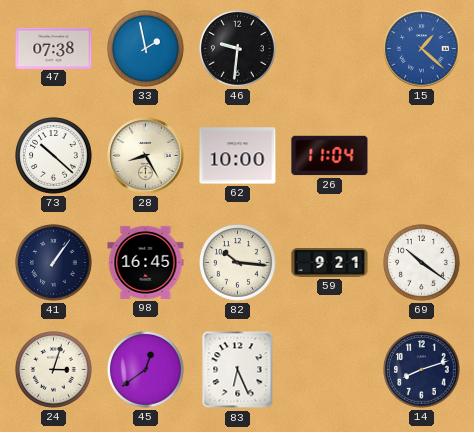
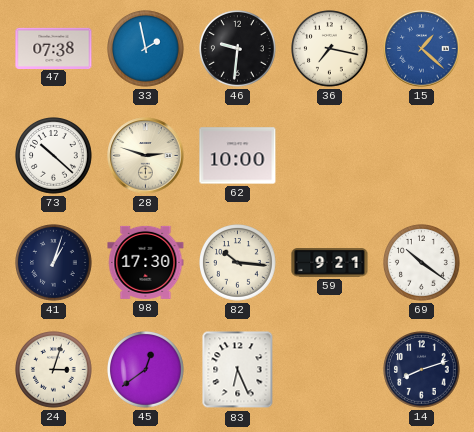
36: none -> 7:17
28: 8:25 -> 2:48
26: 11:04 -> none
41: 1:06 -> 1:03
98: 16:45 -> 17:30
